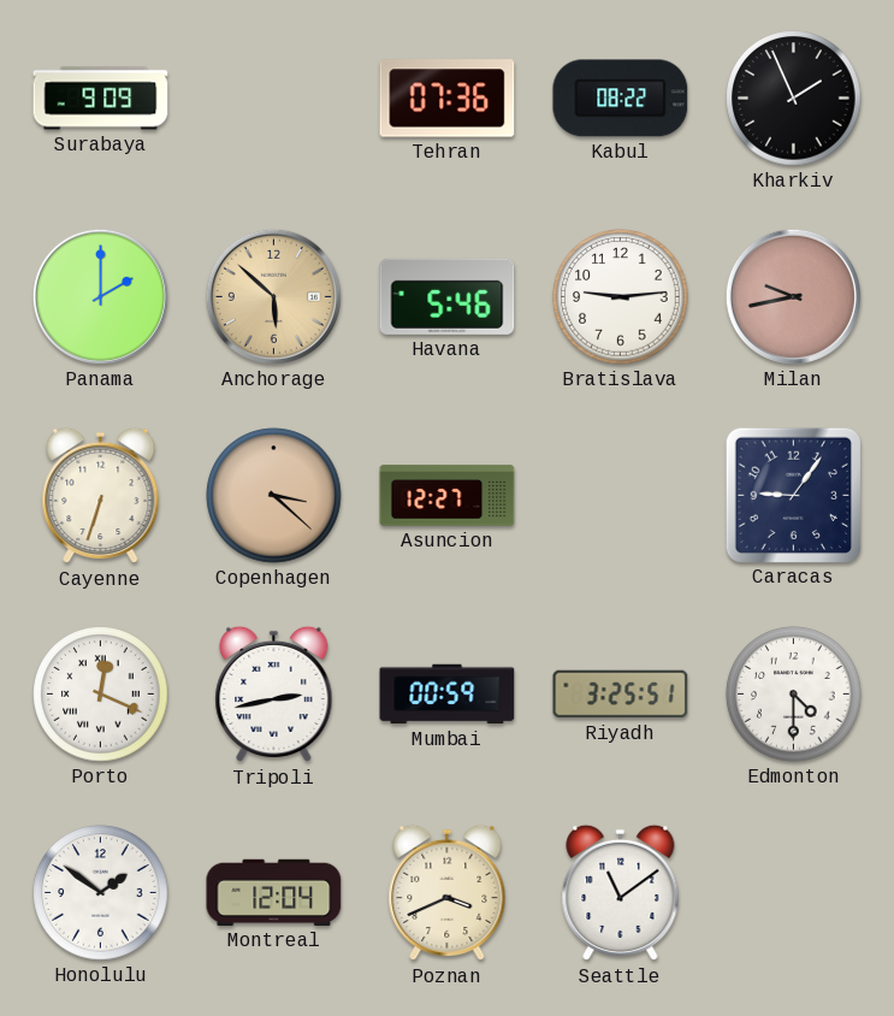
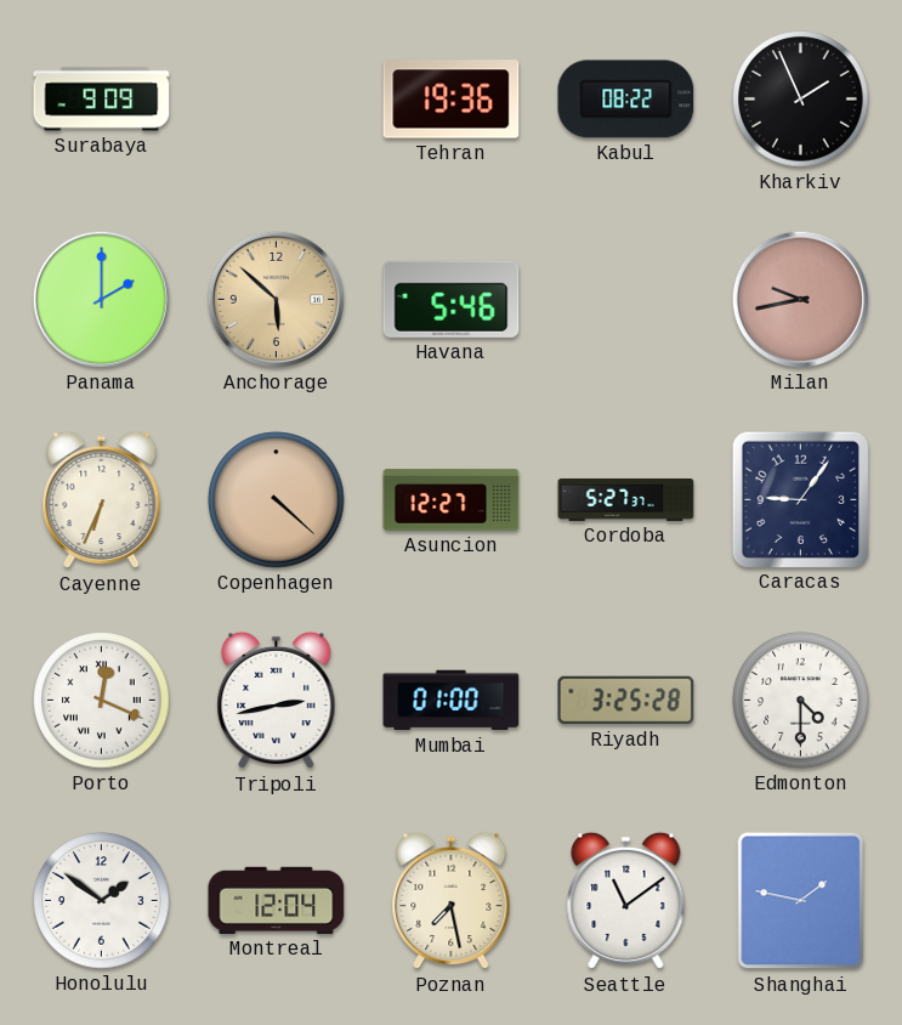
Tehran: 07:36 -> 19:36
Bratislava: 9:14 -> none
Cayenne: 6:33 -> 6:34
Copenhagen: 3:22 -> 4:22
Cordoba: none -> 5:27
Mumbai: 00:59 -> 01:00
Riyadh: 3:25:51 -> 3:25:28
Poznan: 3:41 -> 7:28
Shanghai: none -> 1:47
